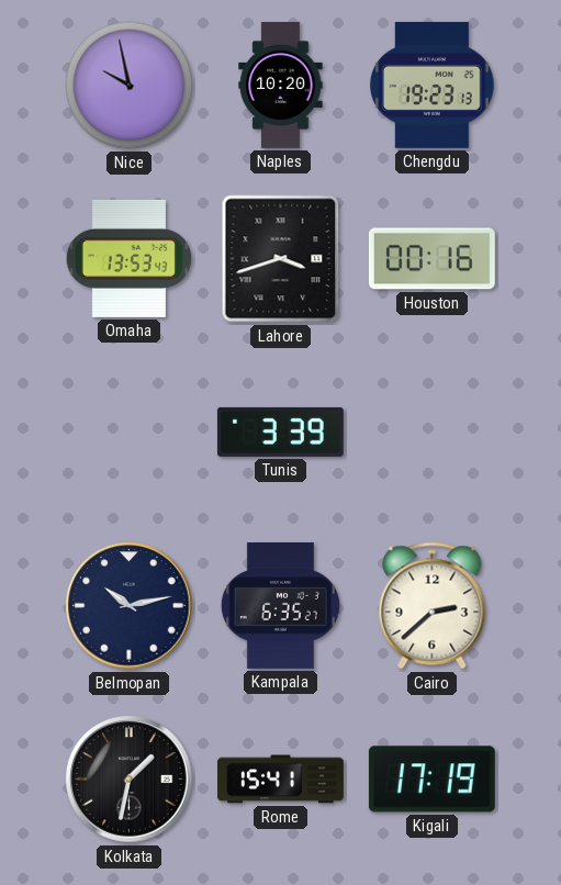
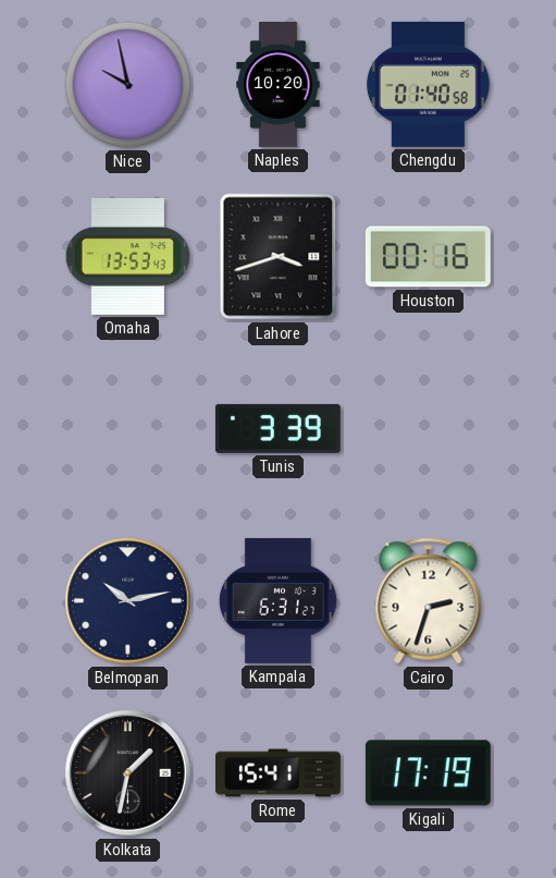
Chengdu: 19:23 -> 01:40
Kampala: 6:35 -> 6:31
Cairo: 2:38 -> 2:33
